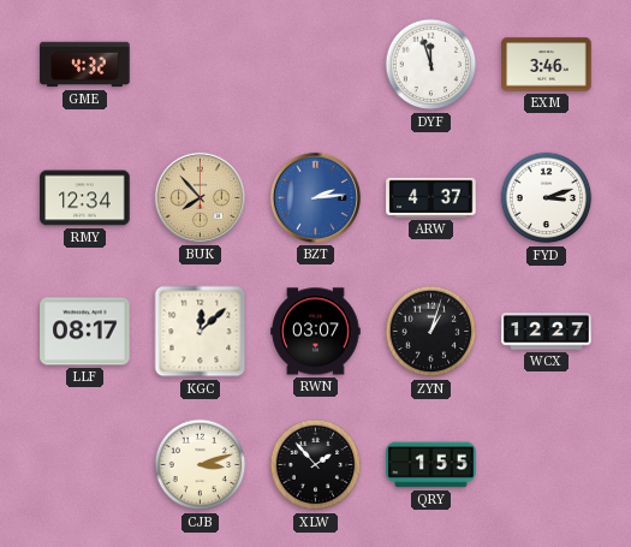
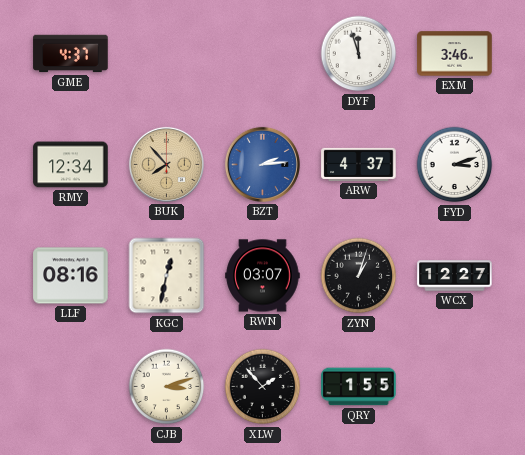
GME: 4:32 -> 4:37
LLF: 08:17 -> 08:16
KGC: 12:08 -> 12:32
